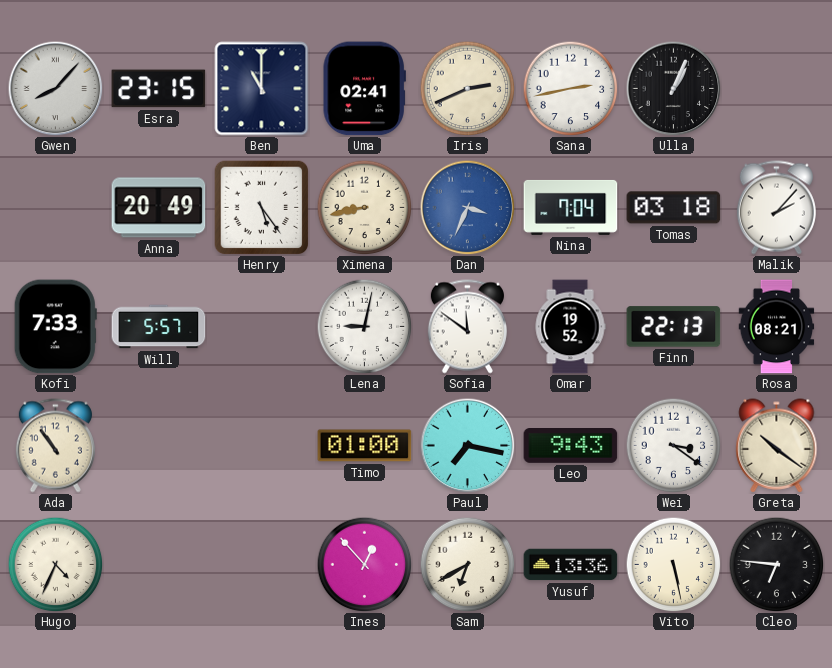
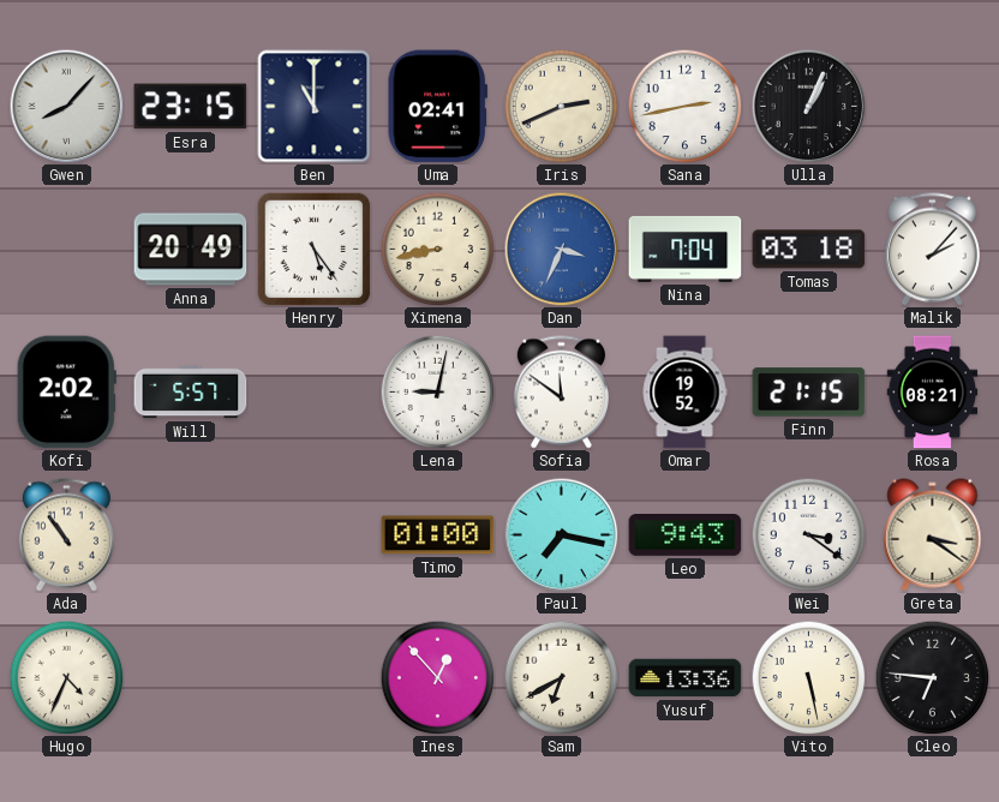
Kofi: 7:33 -> 2:02
Finn: 22:13 -> 21:15
Greta: 10:21 -> 3:21
